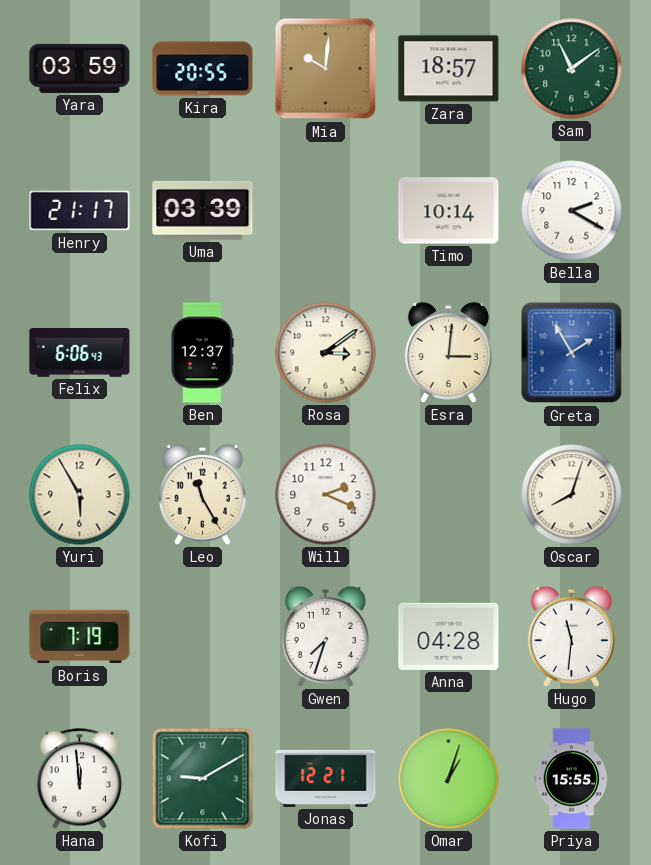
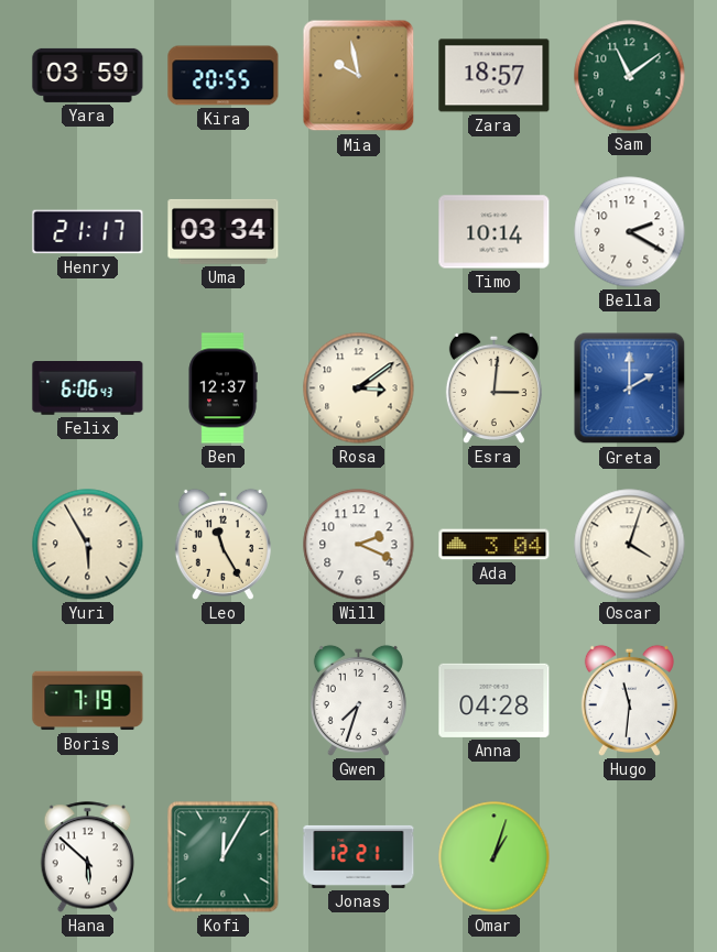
Mia: 10:01 -> 9:58
Uma: 03:39 -> 03:34
Greta: 1:55 -> 2:00
Ada: none -> 3:04
Oscar: 8:03 -> 4:03
Hana: 11:59 -> 5:52
Kofi: 9:10 -> 12:05
Priya: 15:55 -> none
